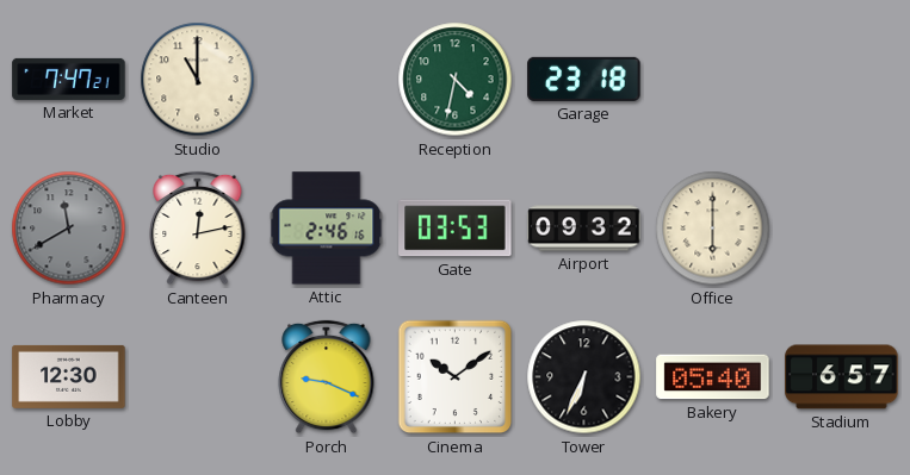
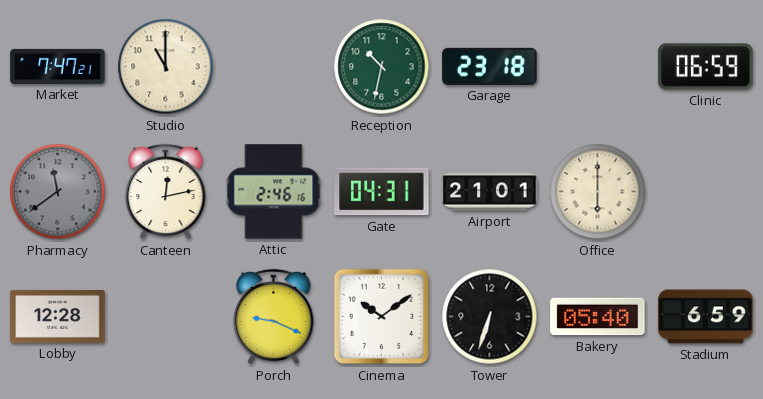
Reception: 4:32 -> 10:32
Clinic: none -> 06:59
Pharmacy: 11:40 -> 11:39
Gate: 03:53 -> 04:31
Airport: 09:32 -> 21:01
Lobby: 12:30 -> 12:28
Tower: 6:34 -> 6:33
Stadium: 6:57 -> 6:59
